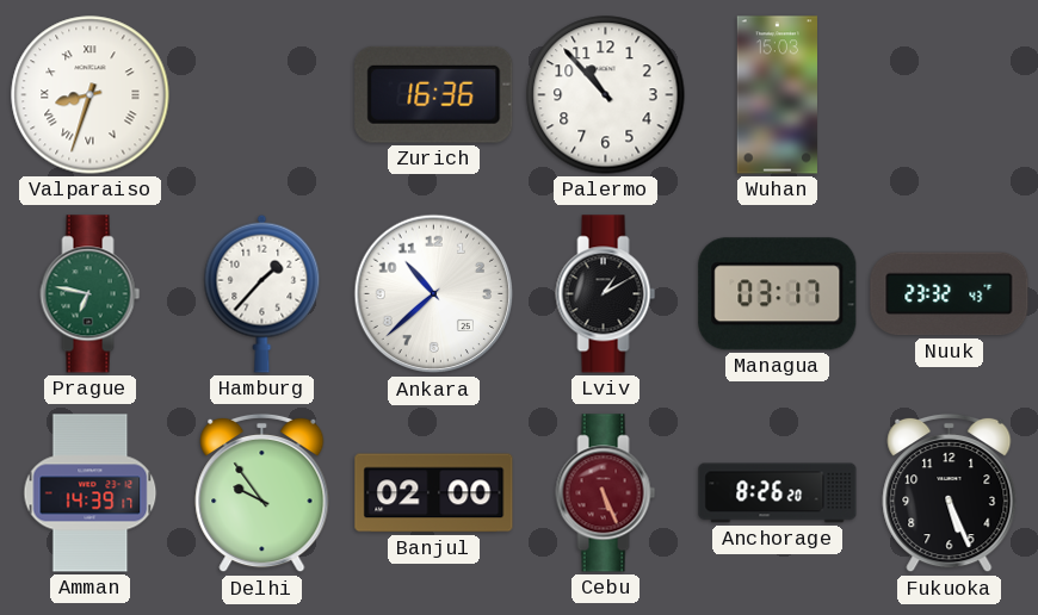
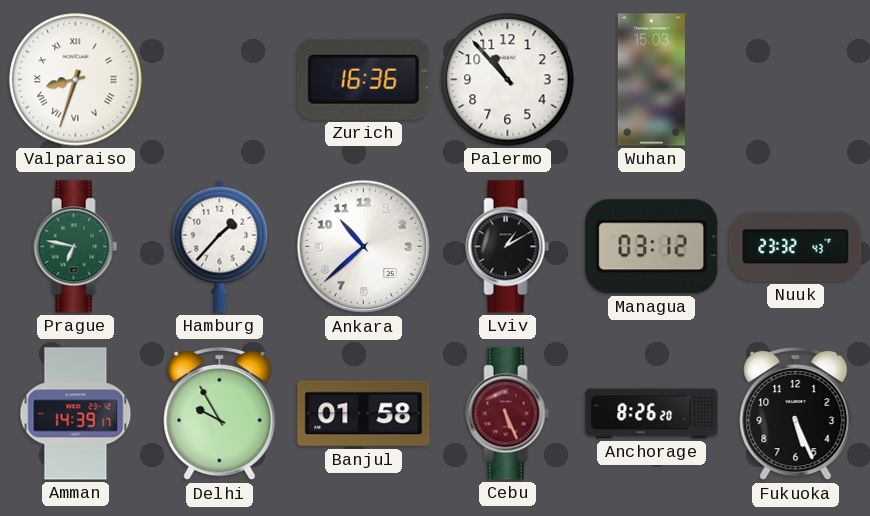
Managua: 03:17 -> 03:12
Delhi: 9:54 -> 9:55
Banjul: 02:00 -> 01:58
